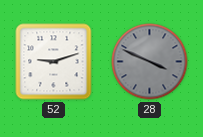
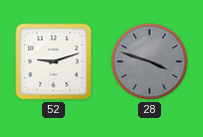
28: 3:49 -> 3:48
